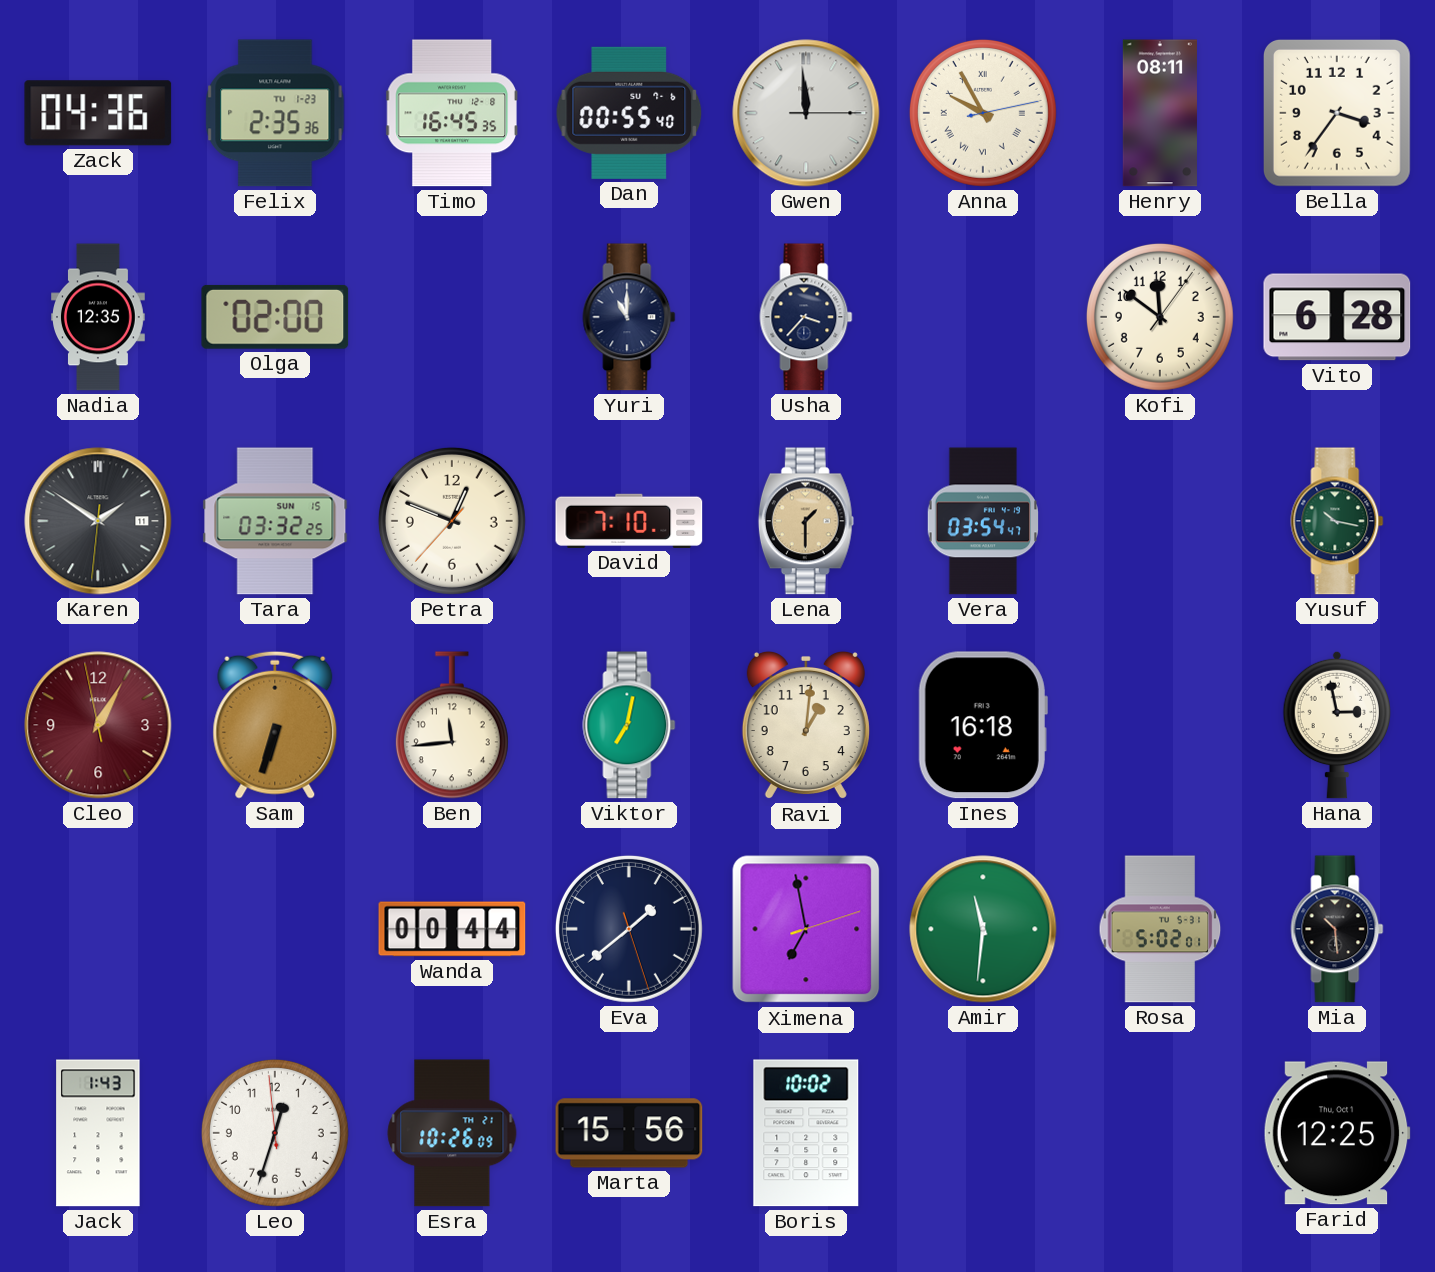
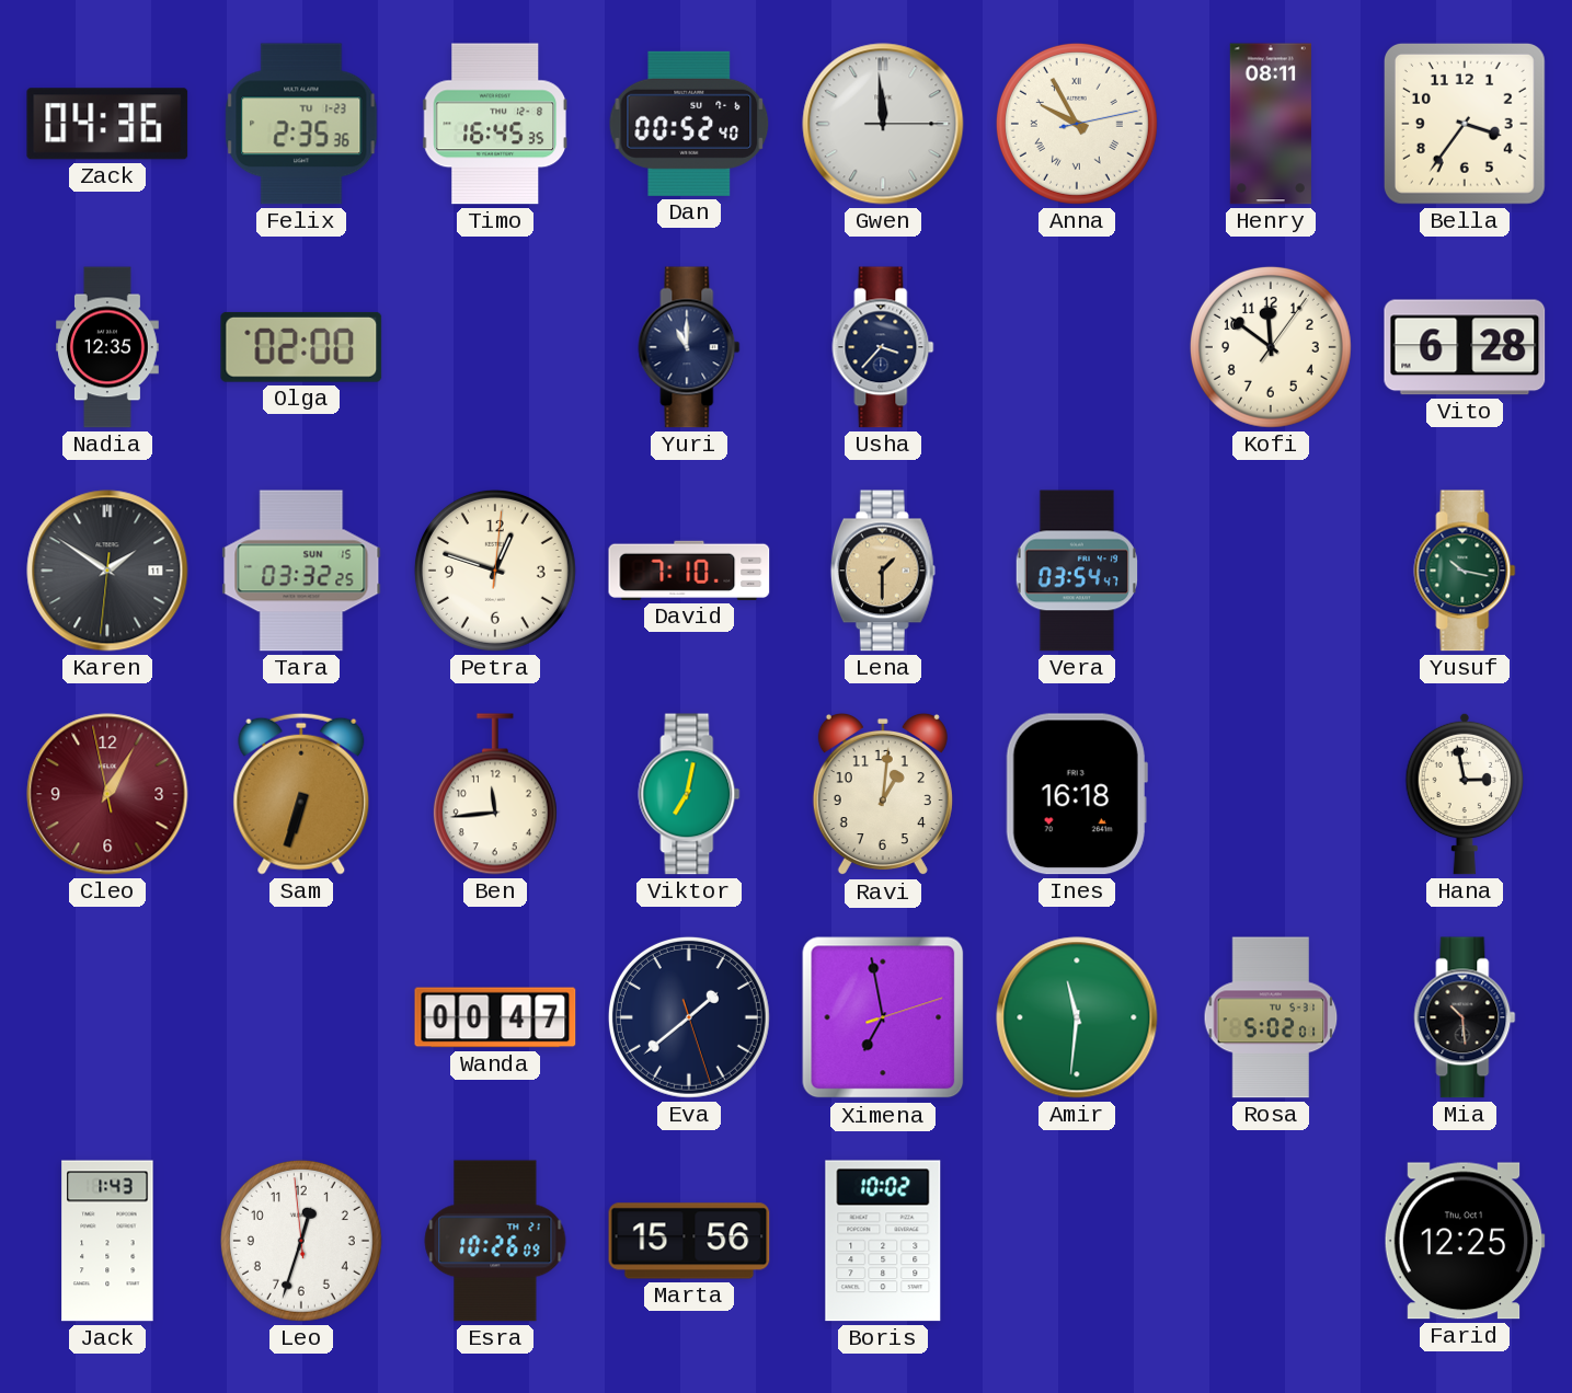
Dan: 00:55 -> 00:52
Petra: 12:48:37 -> 12:48:01
Wanda: 00:44 -> 00:47
